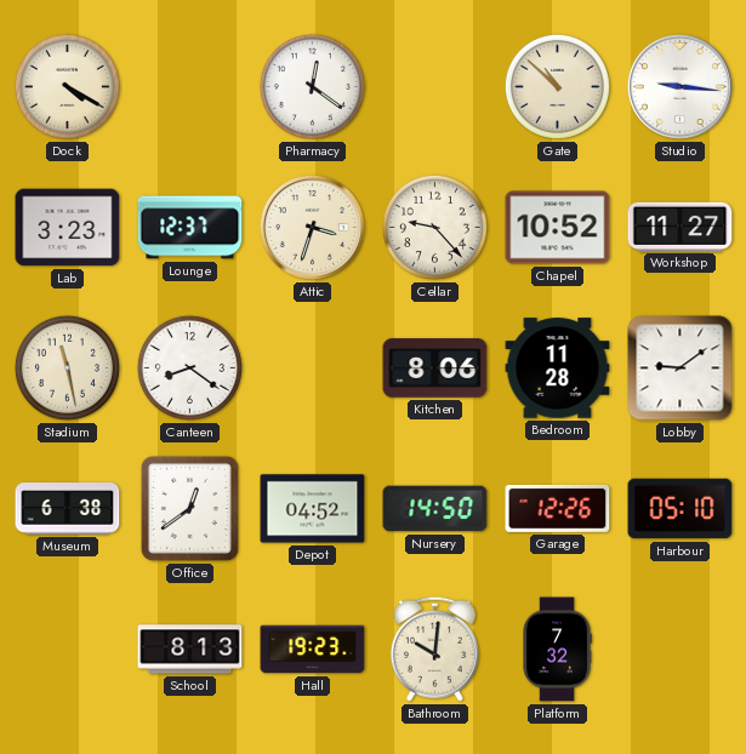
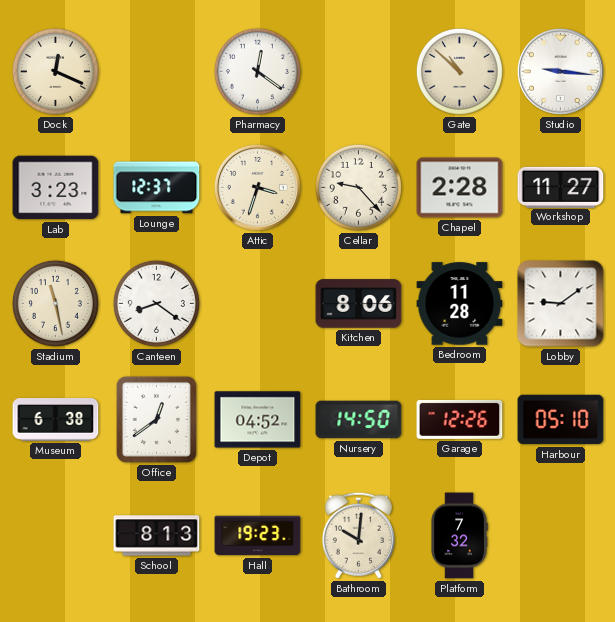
Dock: 4:20 -> 12:19
Chapel: 10:52 -> 2:28
